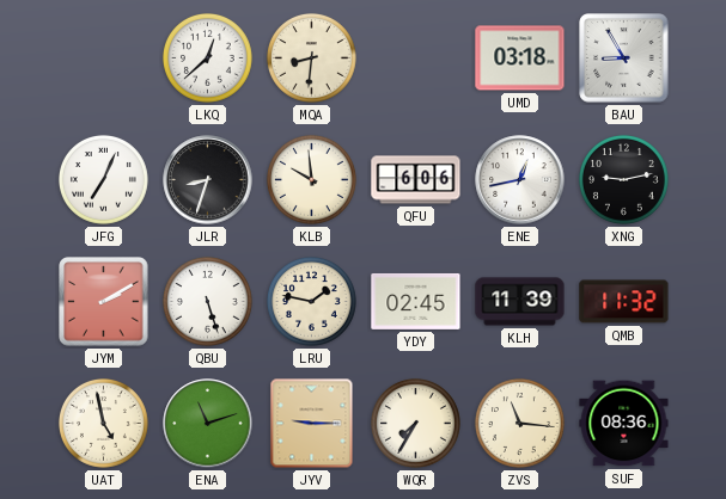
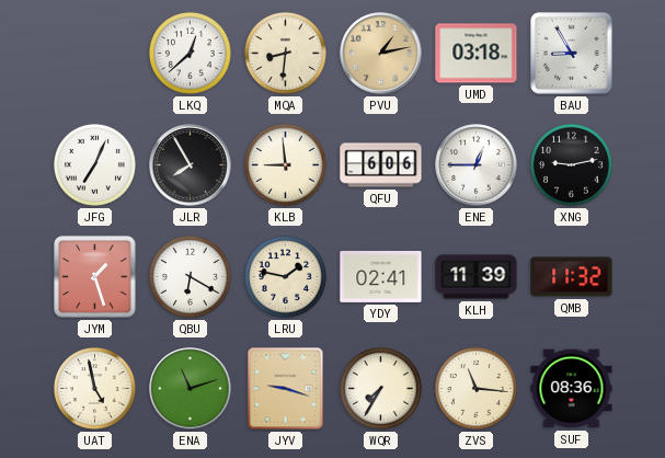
PVU: none -> 1:13
JLR: 8:33 -> 7:55
KLB: 9:59 -> 8:59
ENE: 12:43 -> 12:45
JYM: 2:10 -> 1:27
QBU: 5:27 -> 6:20
YDY: 02:45 -> 02:41
JYV: 9:15 -> 9:18
